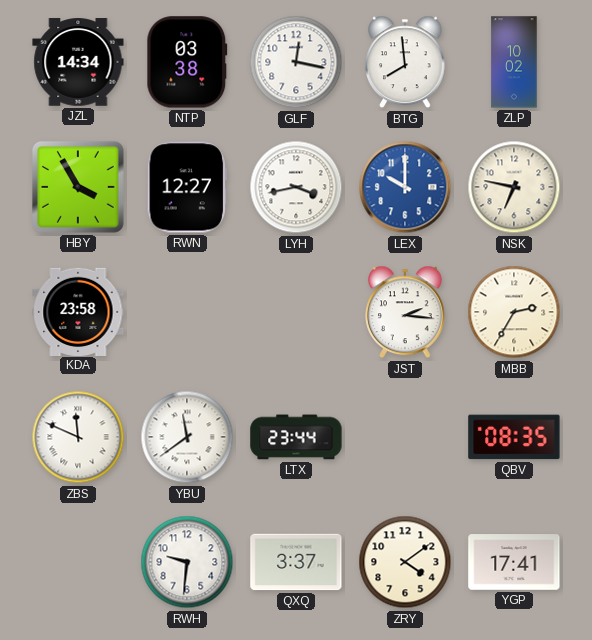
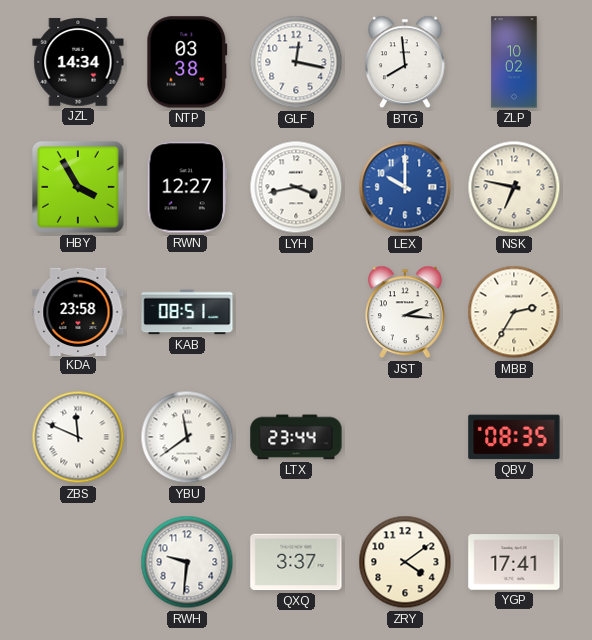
KAB: none -> 08:51
